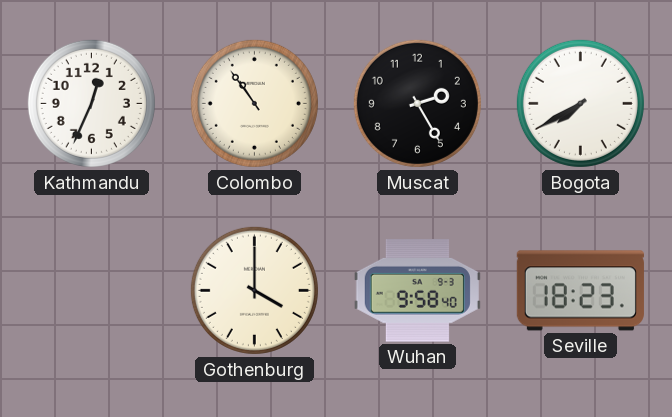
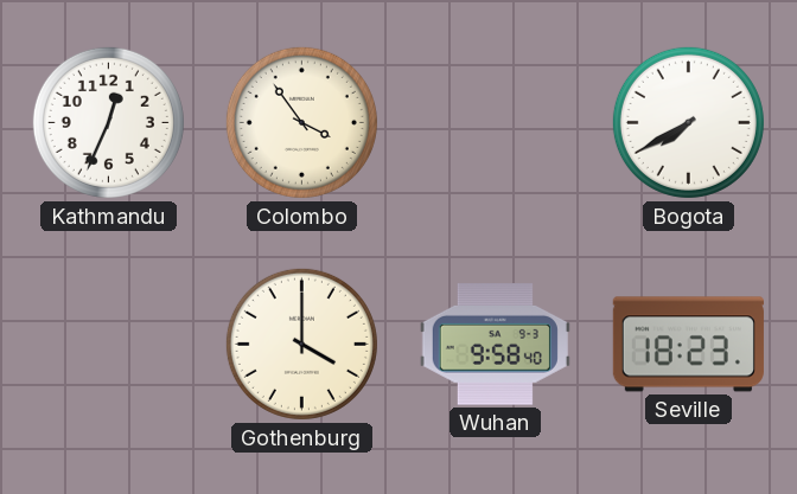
Colombo: 10:54 -> 3:54
Muscat: 2:25 -> none
